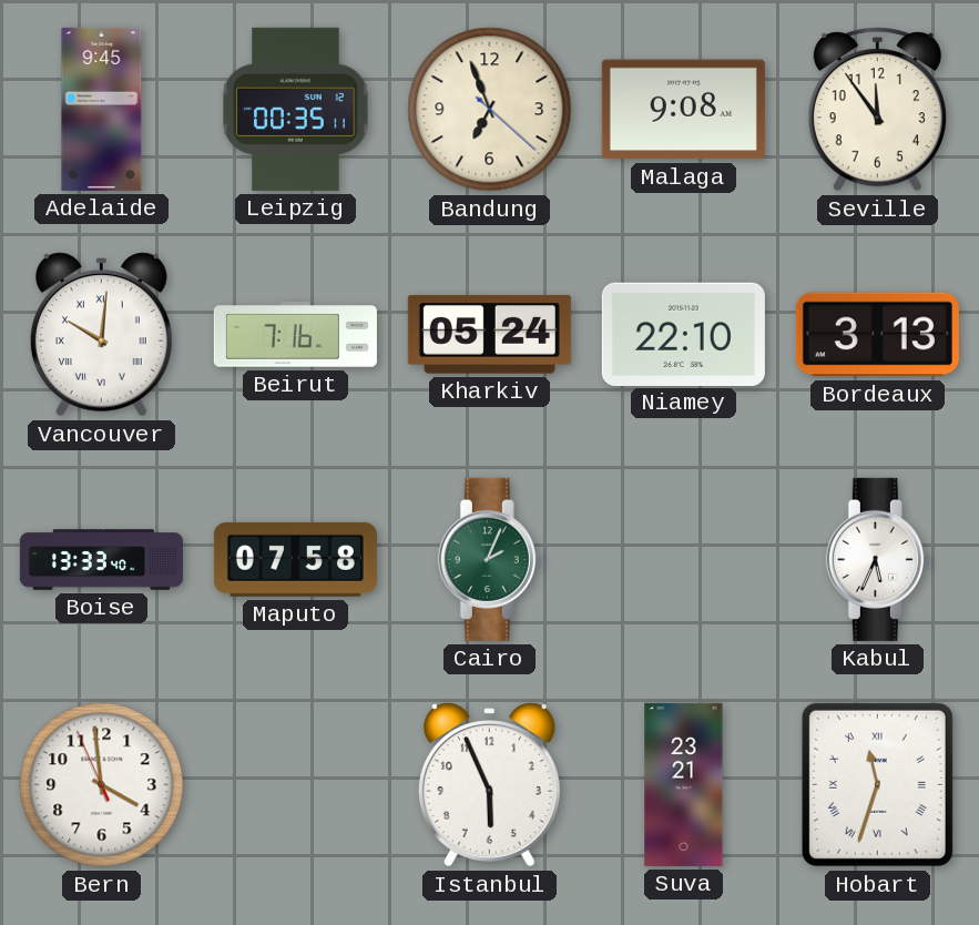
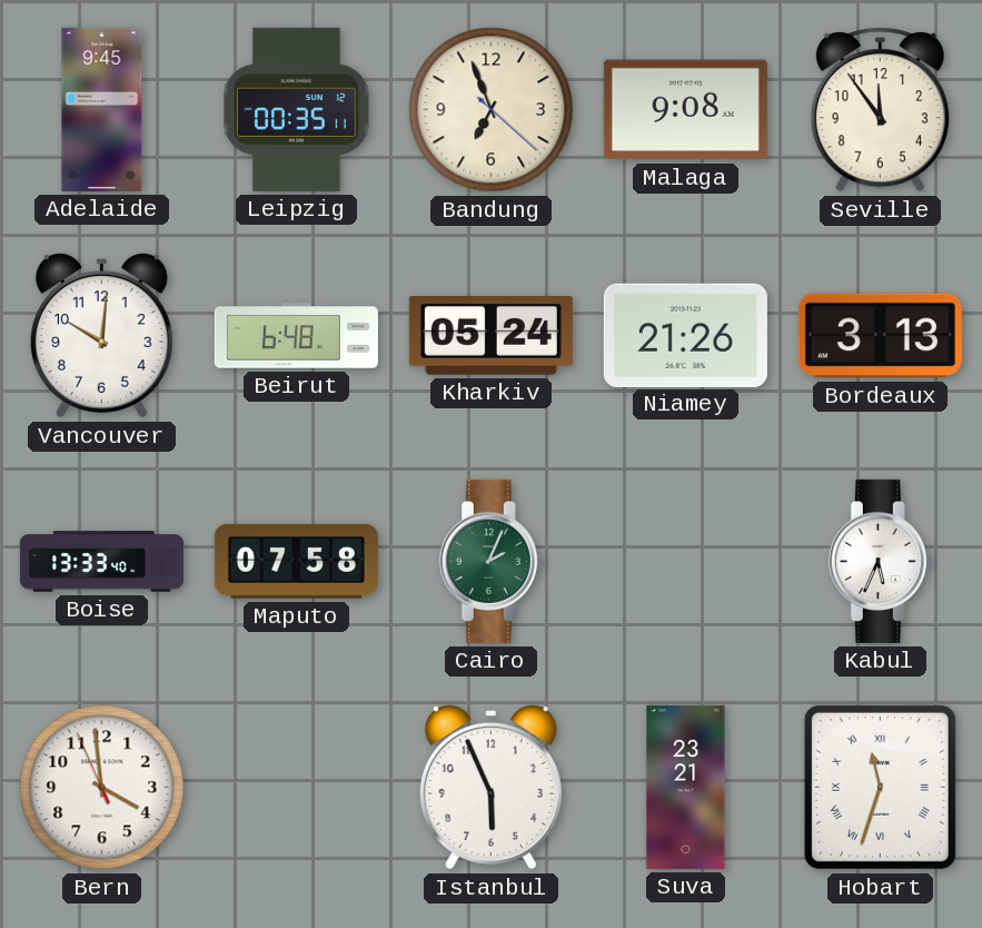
Vancouver numerals: Roman -> Arabic
Beirut: 7:16 -> 6:48
Niamey: 22:10 -> 21:26
